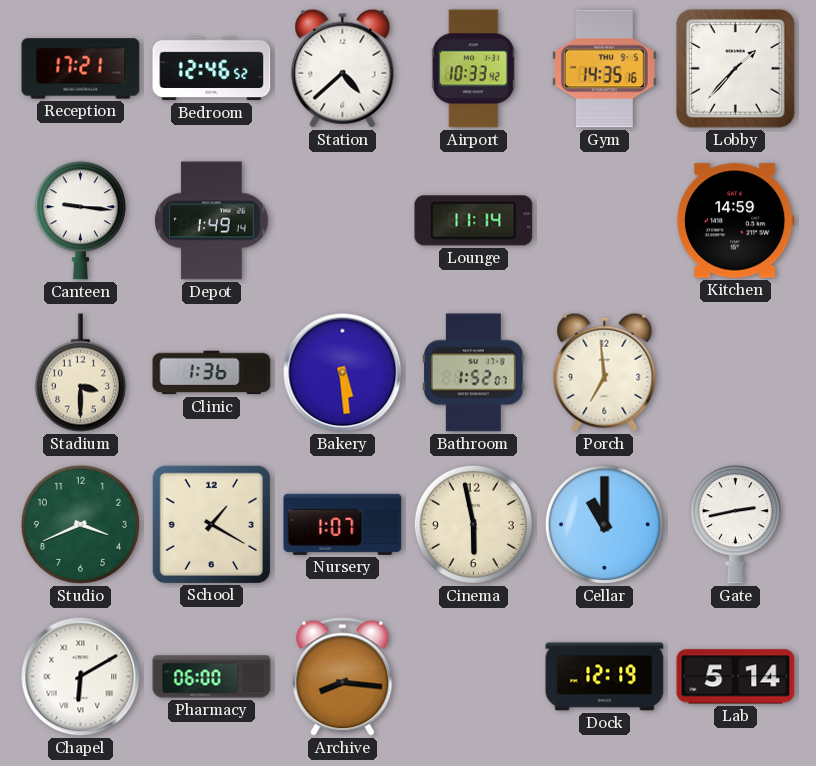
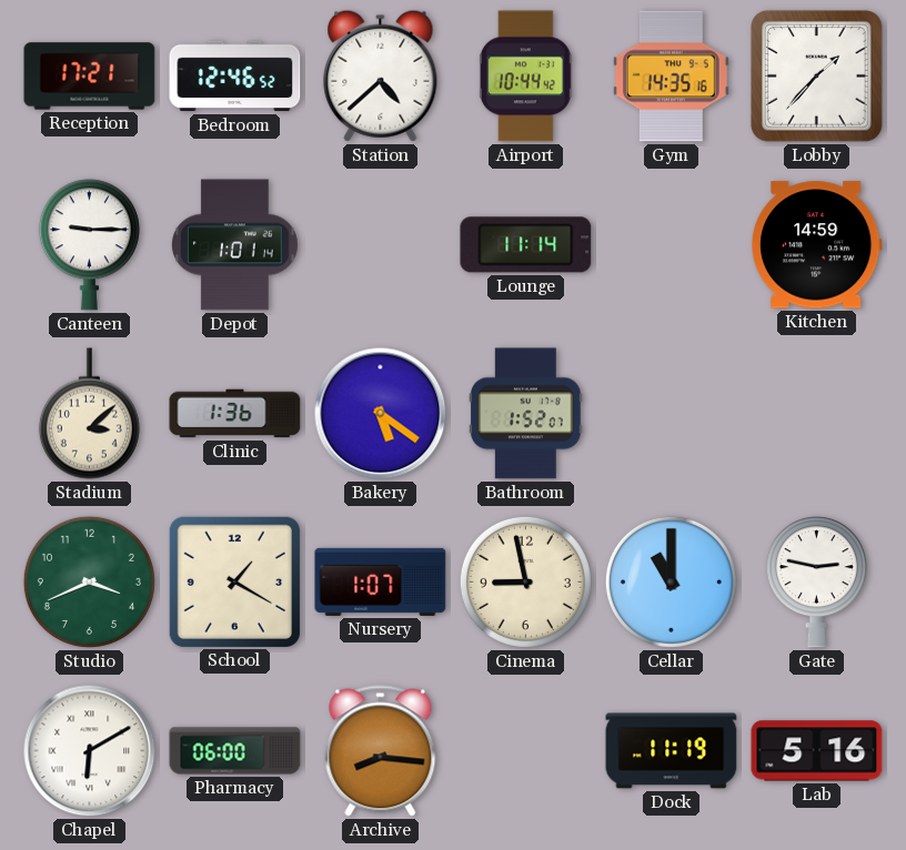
Airport: 10:33 -> 10:44
Canteen: 9:16 -> 9:15
Depot: 1:49 -> 1:01
Stadium: 3:30 -> 3:08
Bakery: 5:29 -> 5:21
Porch: 6:59 -> none
Cinema: 5:58 -> 8:58
Gate: 2:43 -> 2:47
Dock: 12:19 -> 11:19
Lab: 5:14 -> 5:16
